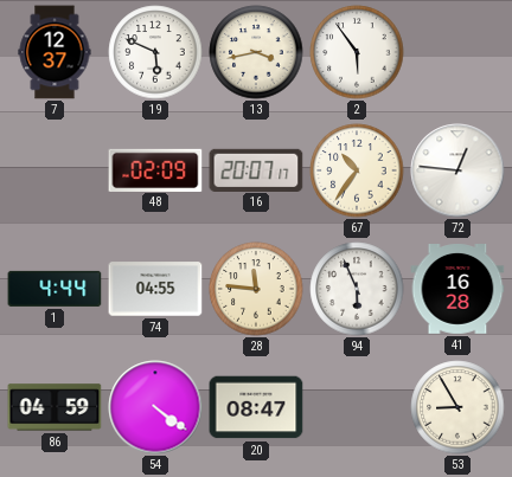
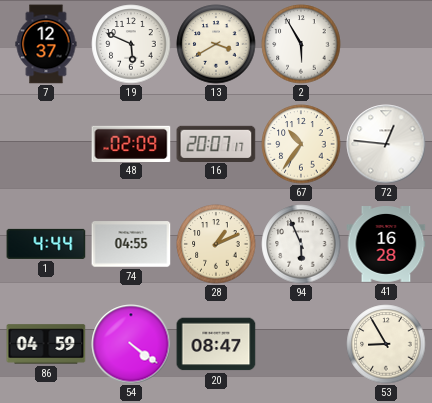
13: 3:43 -> 3:40
2: 5:54 -> 5:55
28: 11:46 -> 1:11
